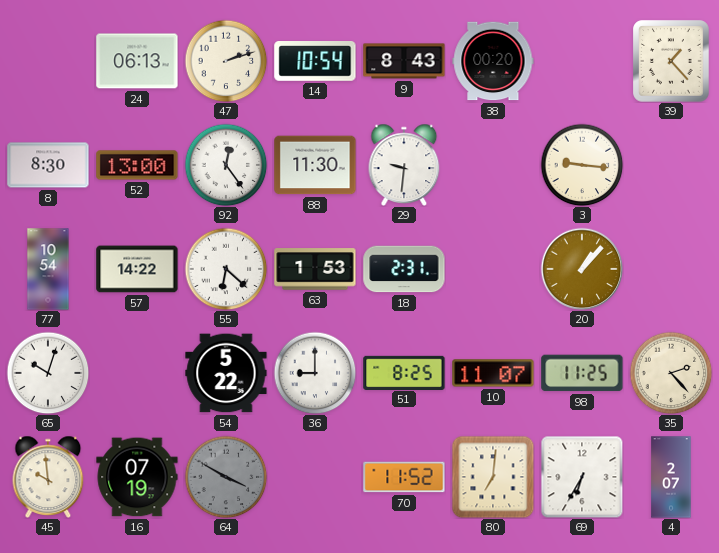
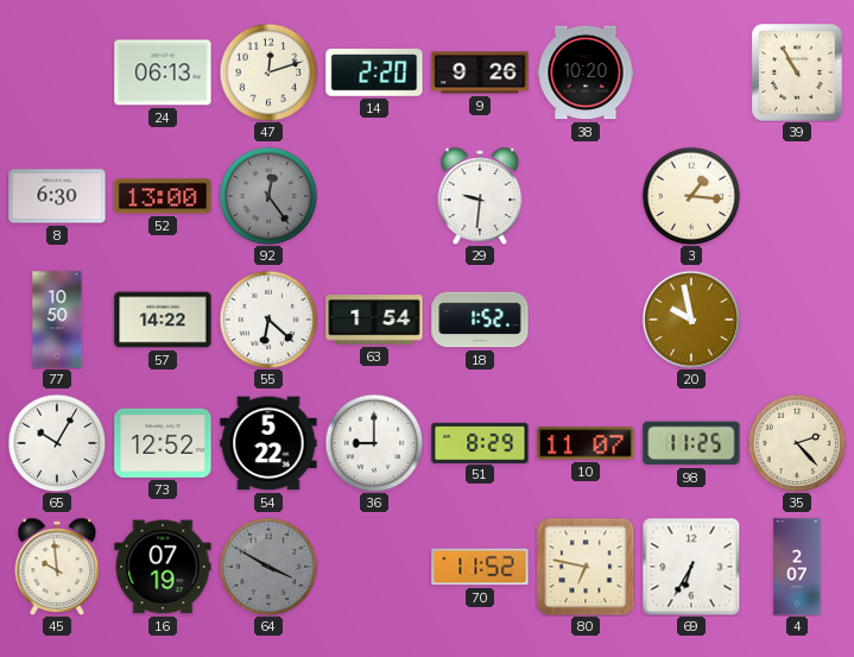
47: 2:12 -> 12:12
14: 10:54 -> 2:20
9: 8:43 -> 9:26
38: 00:20 -> 10:20
39: 1:23 -> 10:55
8: 8:30 -> 6:30
92 dial: white -> grey
88: 11:30 -> none
3: 9:16 -> 1:16
77: 10:54 -> 10:50
63: 1:53 -> 1:54
18: 2:31 -> 1:52
20: 1:07 -> 9:58
65: 10:03 -> 10:05
73: none -> 12:52
51: 8:25 -> 8:29
80: 7:01 -> 6:47
